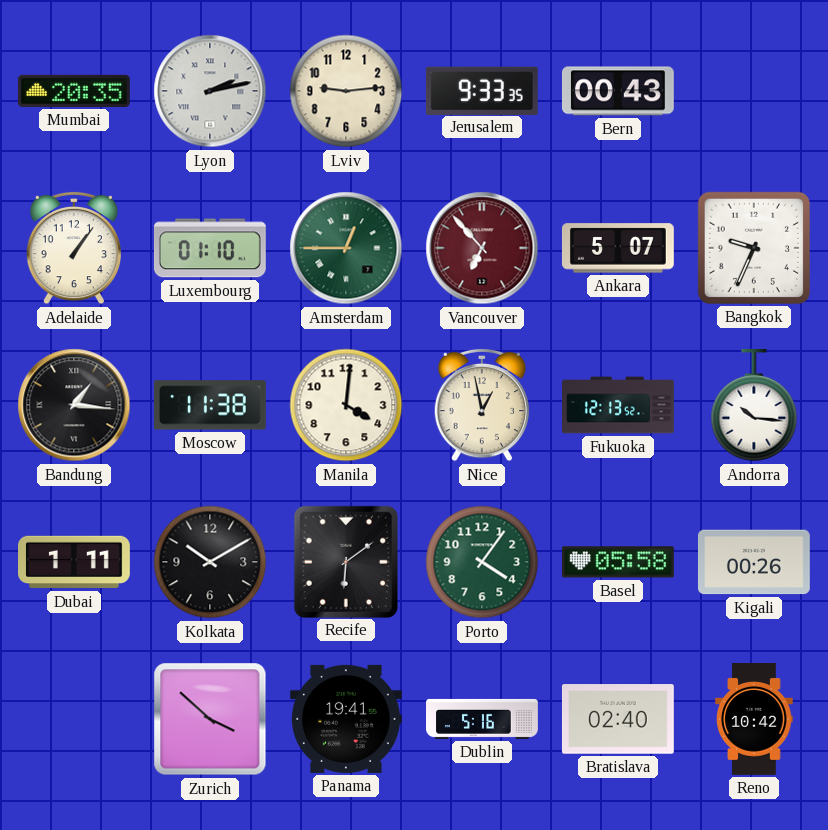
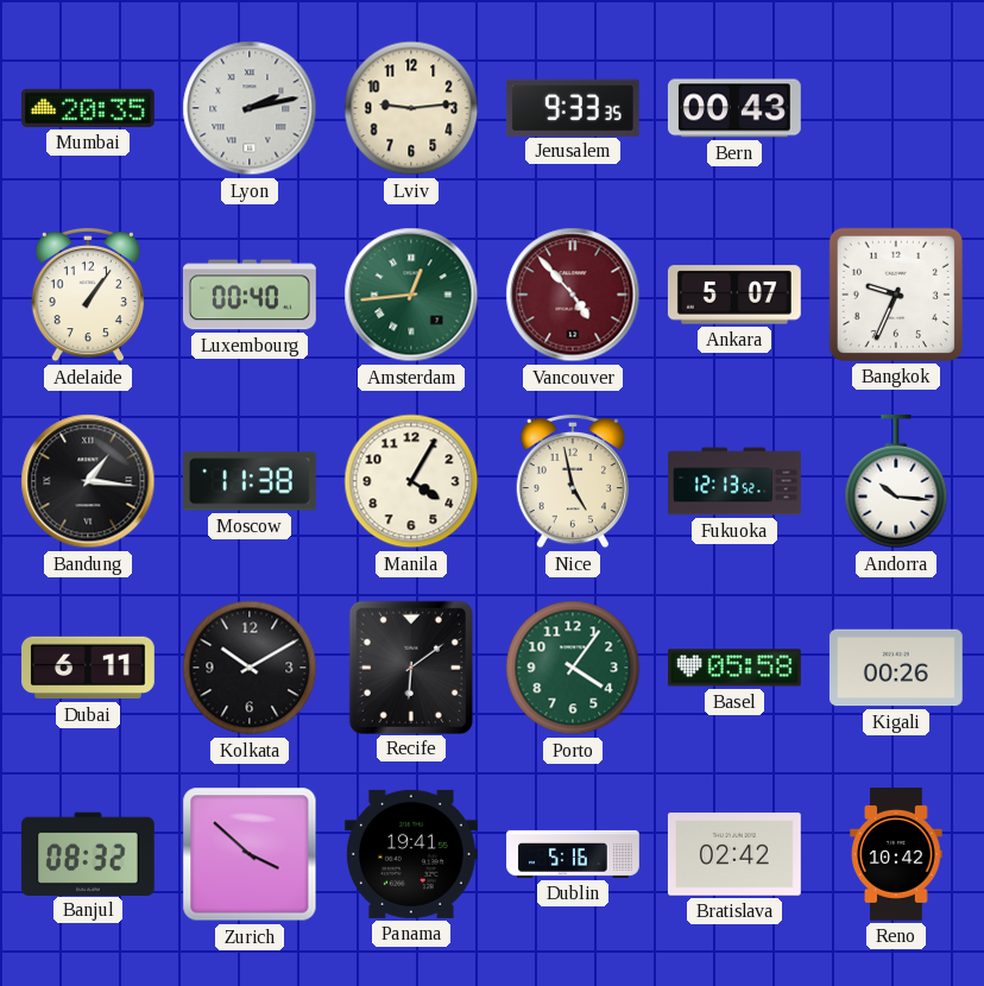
Luxembourg: 01:10 -> 00:40
Amsterdam: 12:45 -> 12:44
Vancouver: 6:53 -> 4:53
Manila: 4:01 -> 4:05
Nice: 12:58 -> 4:58
Dubai: 1:11 -> 6:11
Banjul: none -> 08:32
Bratislava: 02:40 -> 02:42
